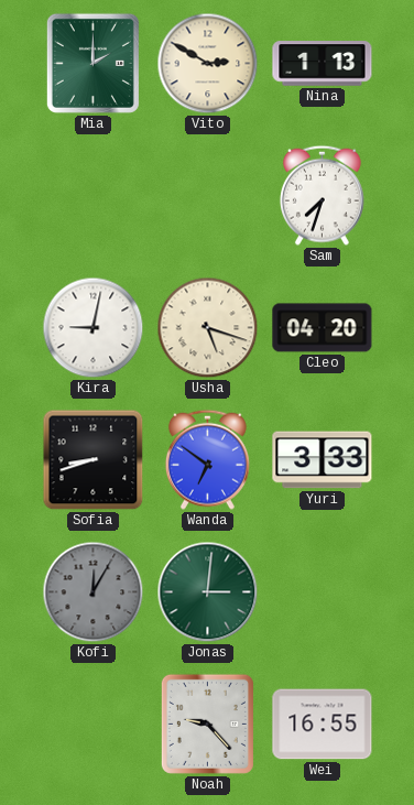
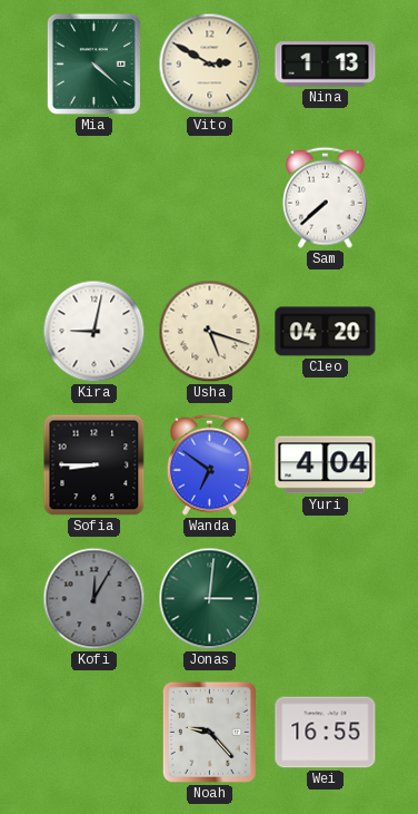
Mia: 2:00 -> 4:22
Sam: 7:33 -> 7:38
Sofia: 8:42 -> 8:45
Yuri: 3:33 -> 4:04
